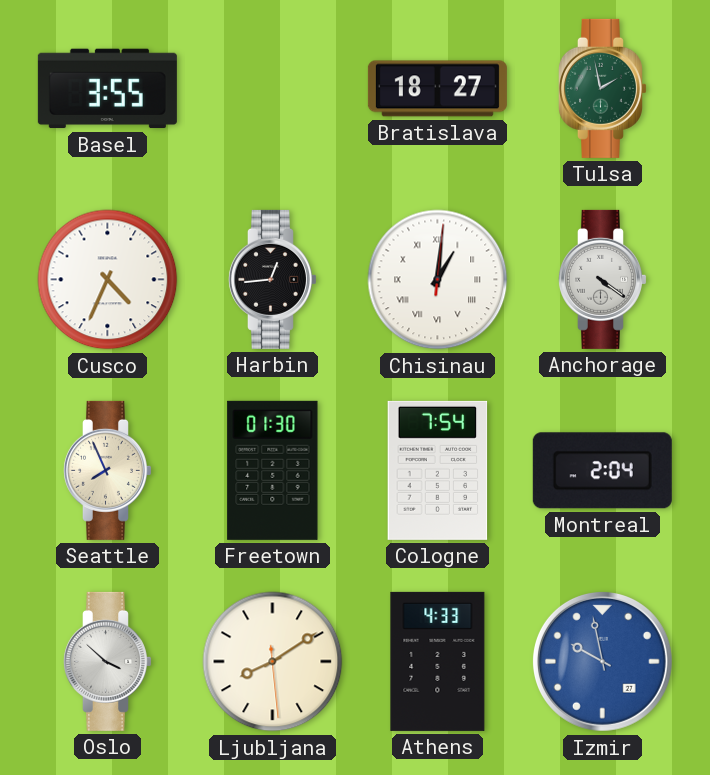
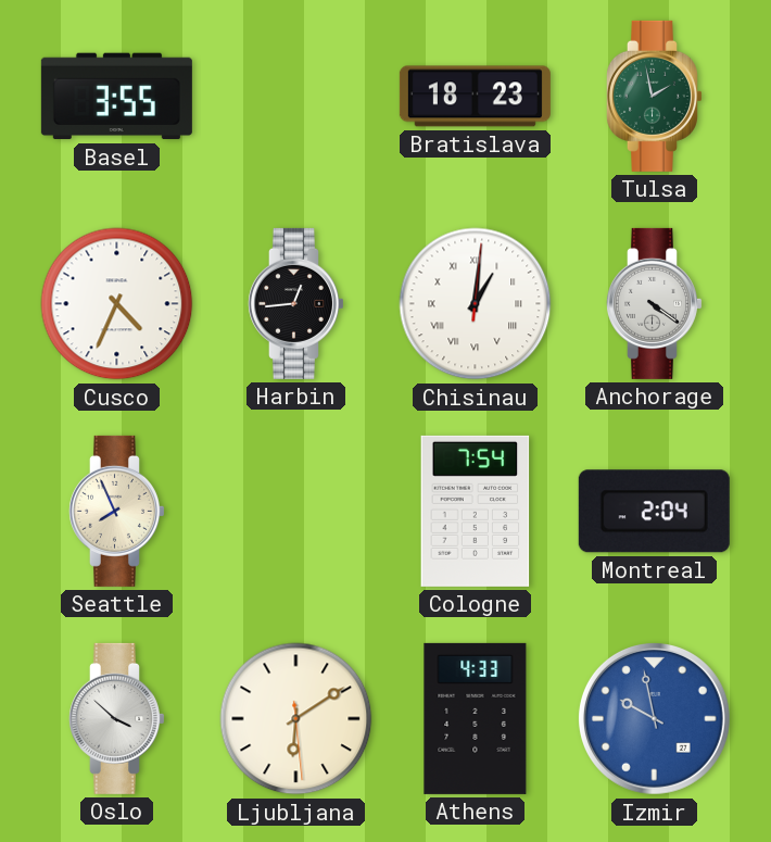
Bratislava: 18:27 -> 18:23
Freetown: 01:30 -> none
Ljubljana: 8:09 -> 6:09
